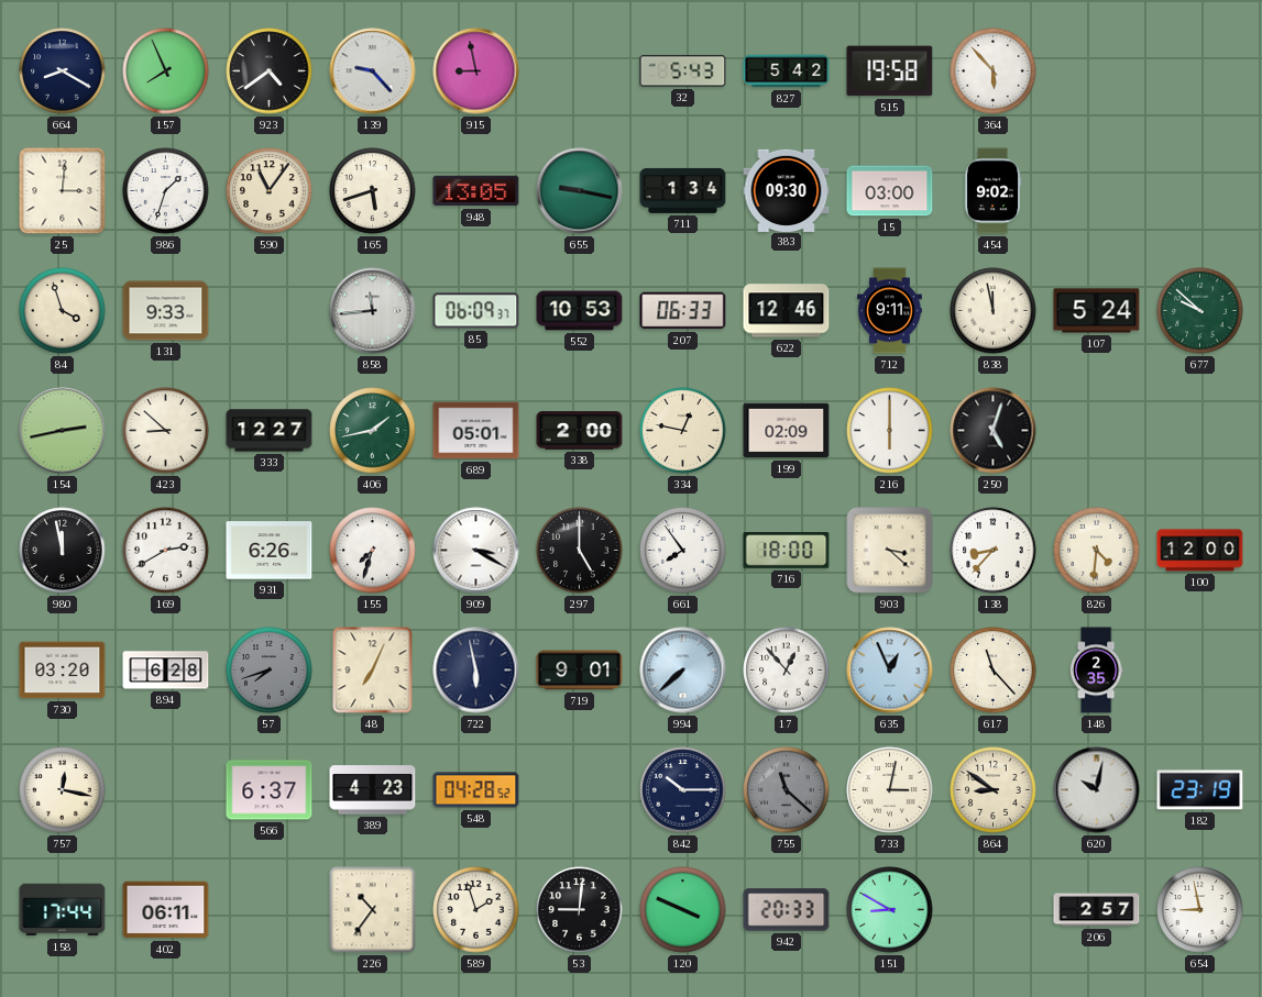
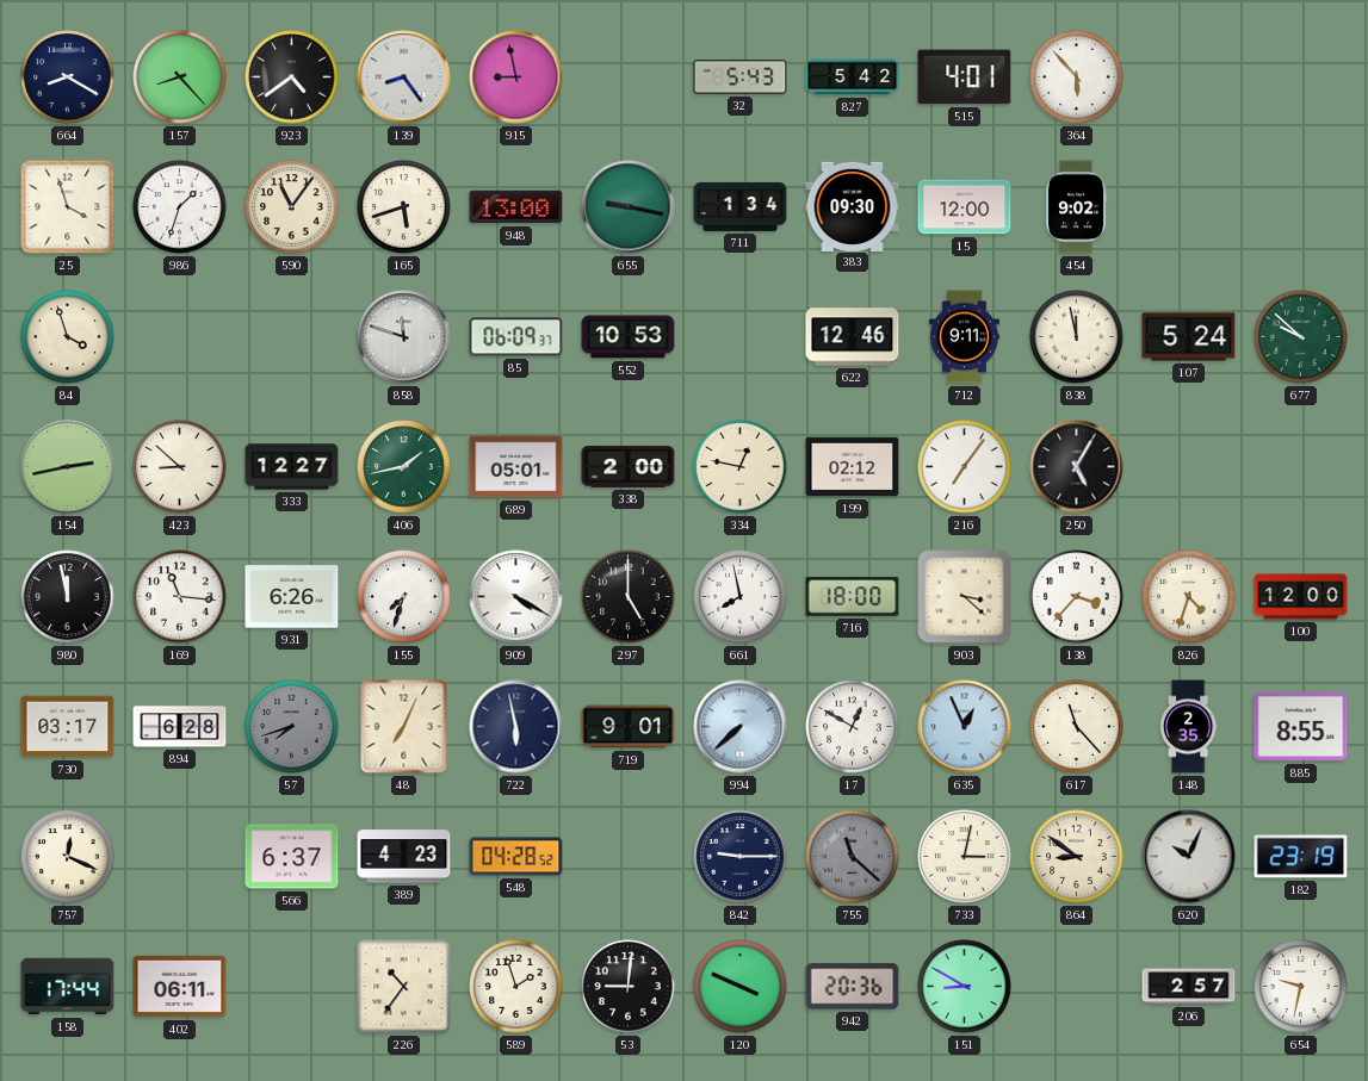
157: 7:56 -> 8:23
139: 9:23 -> 8:24
515: 19:58 -> 4:01
25: 3:01 -> 3:57
948: 13:05 -> 13:00
15: 03:00 -> 12:00
131: 9:33 -> none
858: 11:44 -> 11:48
207: 06:33 -> none
199: 02:09 -> 02:12
216: 6:00 -> 7:06
250: 5:03 -> 5:05
169: 2:40 -> 11:16
909: 3:20 -> 4:20
661: 7:54 -> 7:58
138: 8:37 -> 3:37
826: 4:31 -> 4:33
730: 03:20 -> 03:17
17: 12:53 -> 12:50
885: none -> 8:55
757: 12:17 -> 12:19
842: 10:15 -> 9:15
620: 10:02 -> 10:04
942: 20:33 -> 20:36
654: 8:58 -> 9:32
